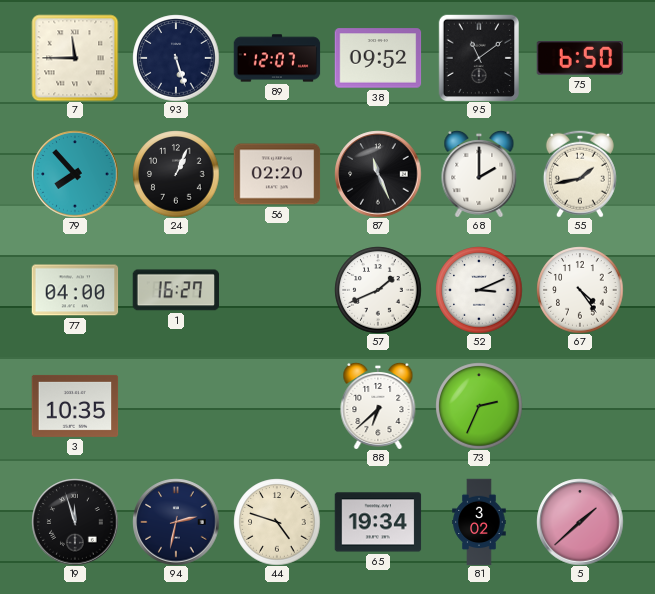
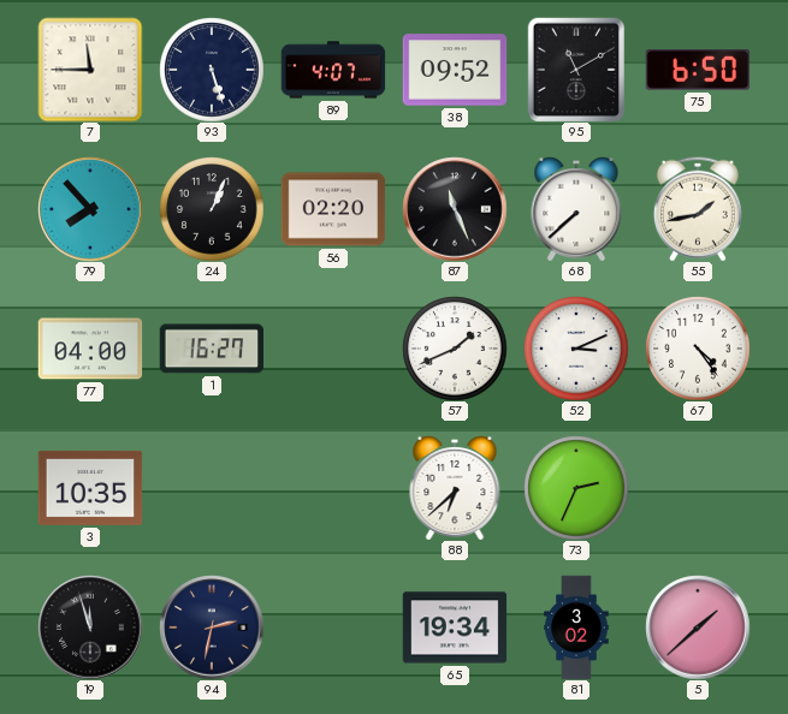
89: 12:07 -> 4:07
95: 11:09 -> 11:10
68: 2:00 -> 7:38
44: 4:48 -> none
